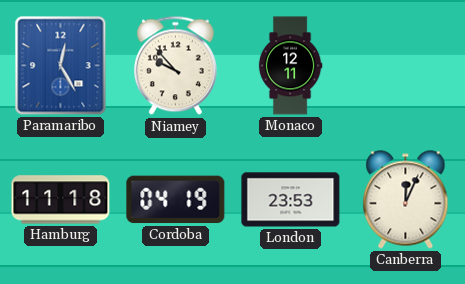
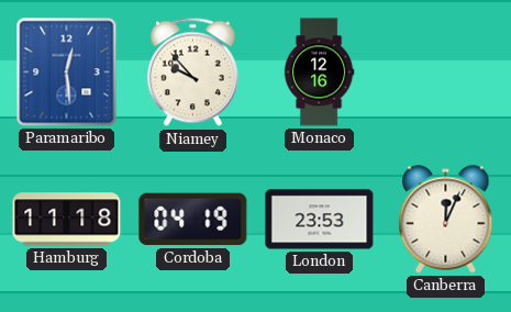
Paramaribo: 12:25 -> 12:29
Monaco: 12:11 -> 12:16
